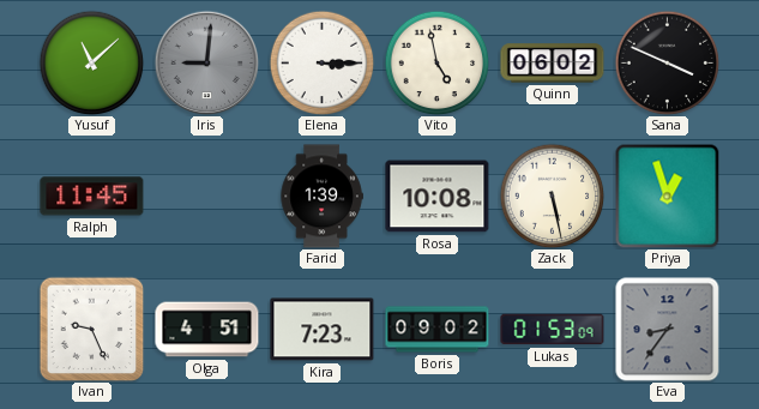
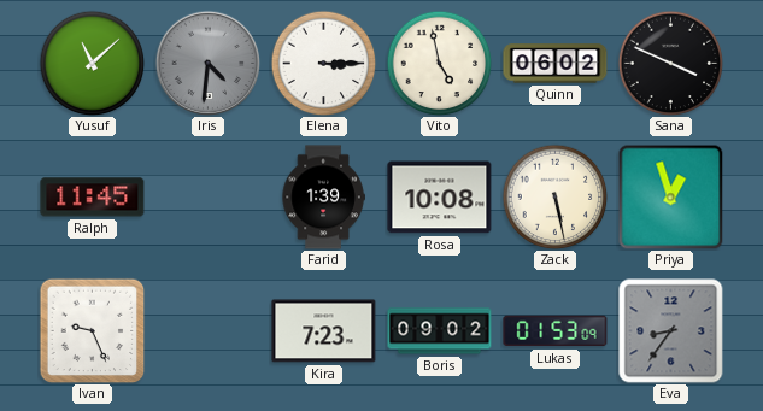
Iris: 9:01 -> 4:31
Olga: 4:51 -> none
